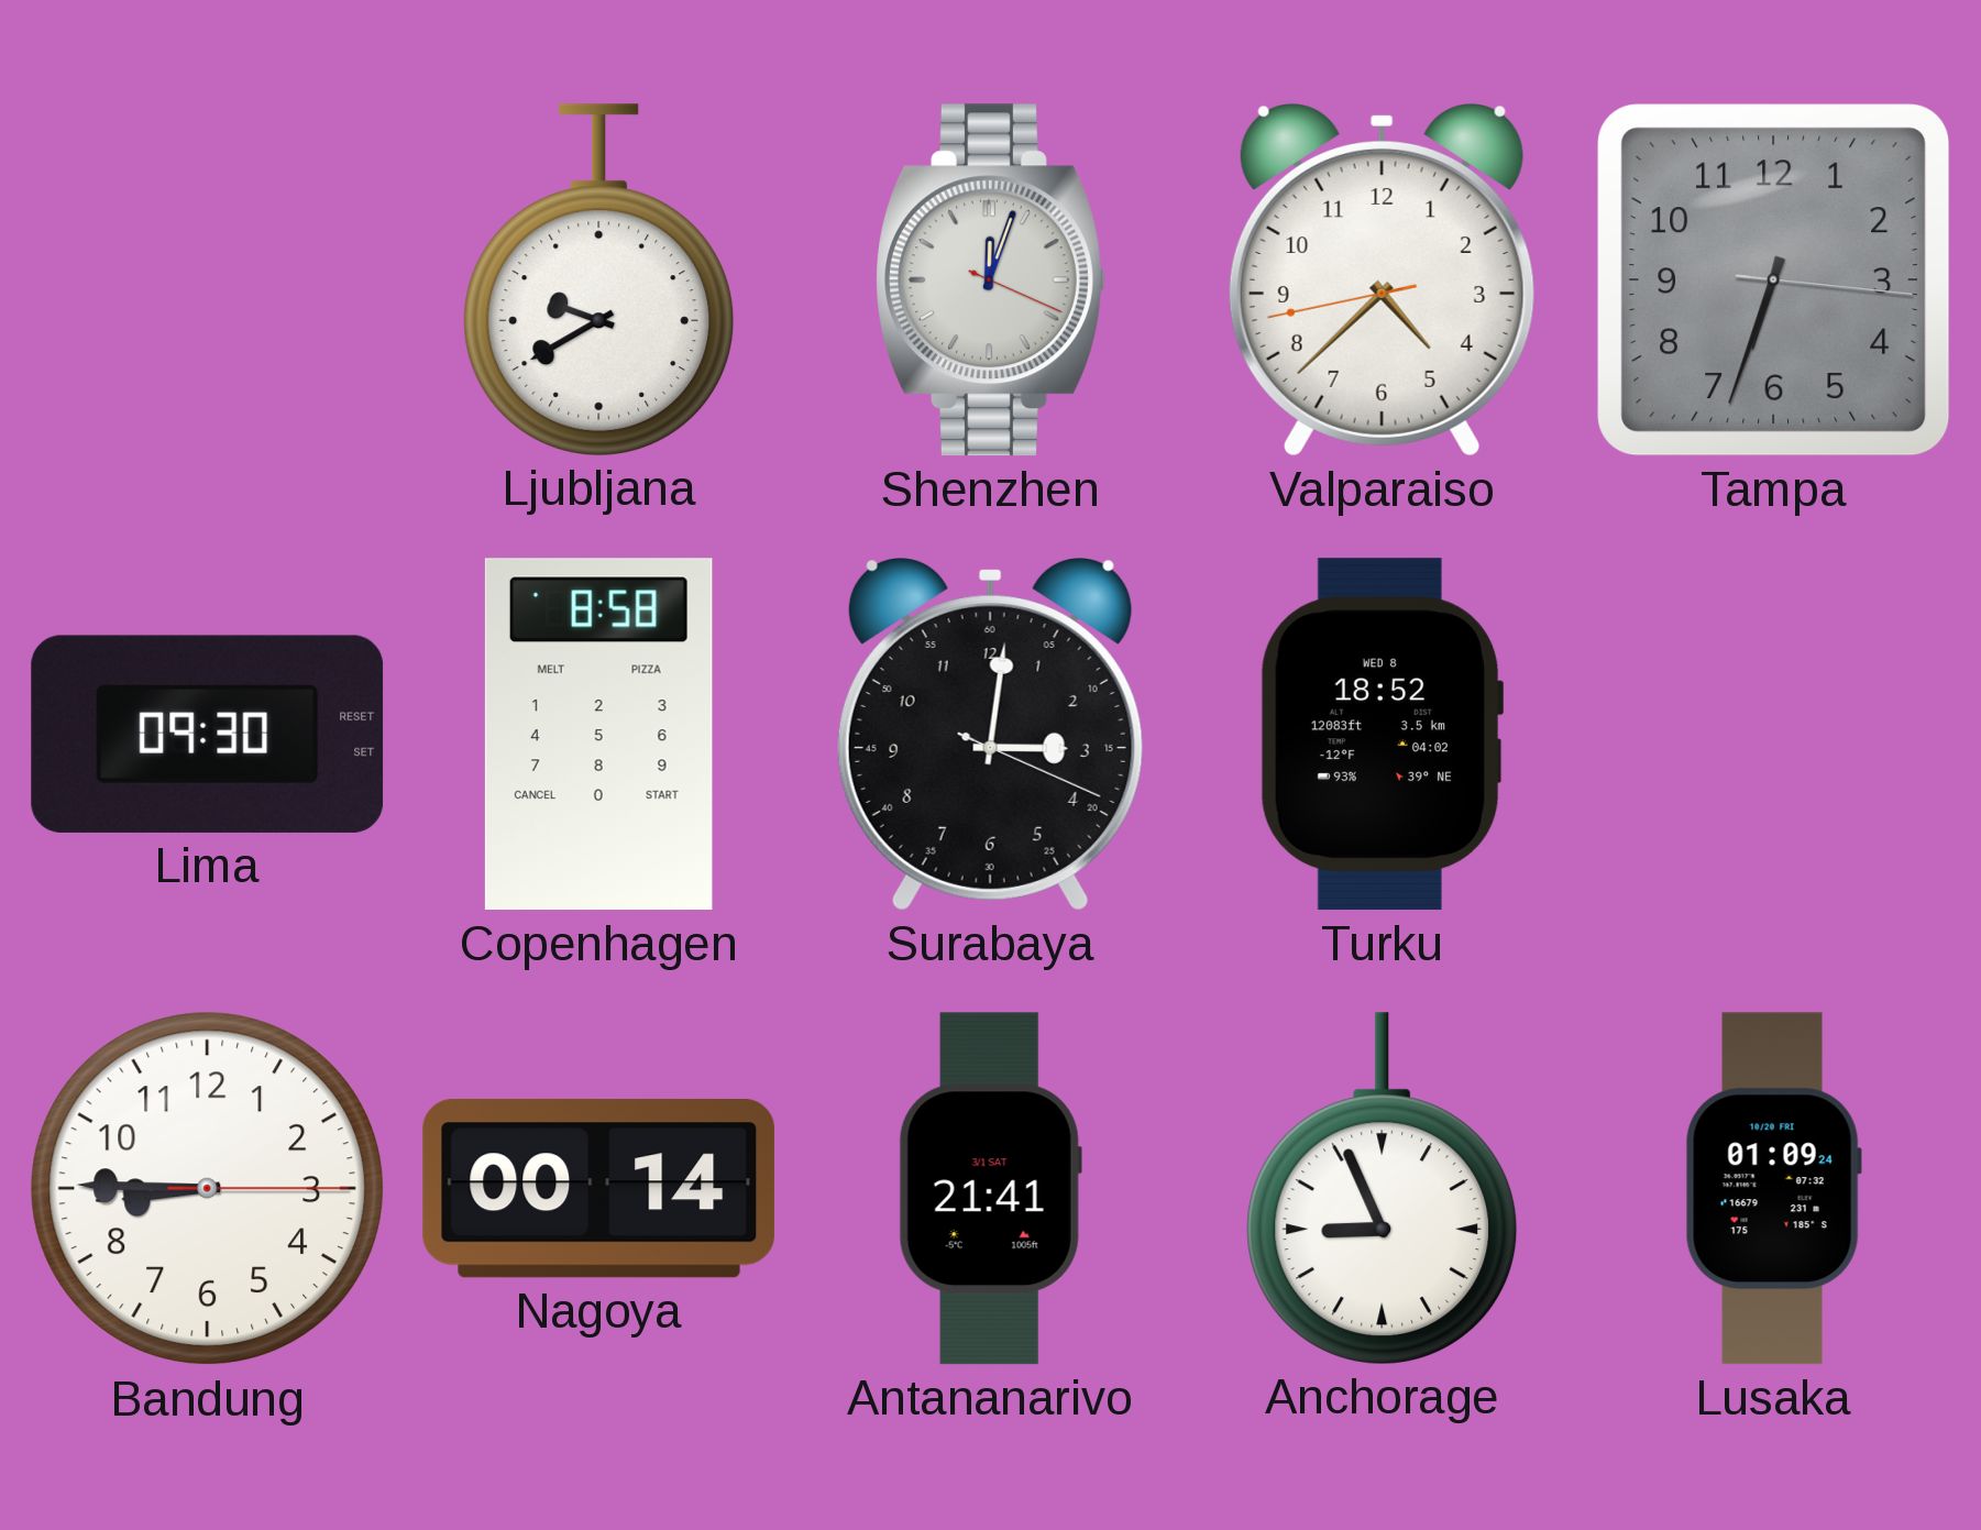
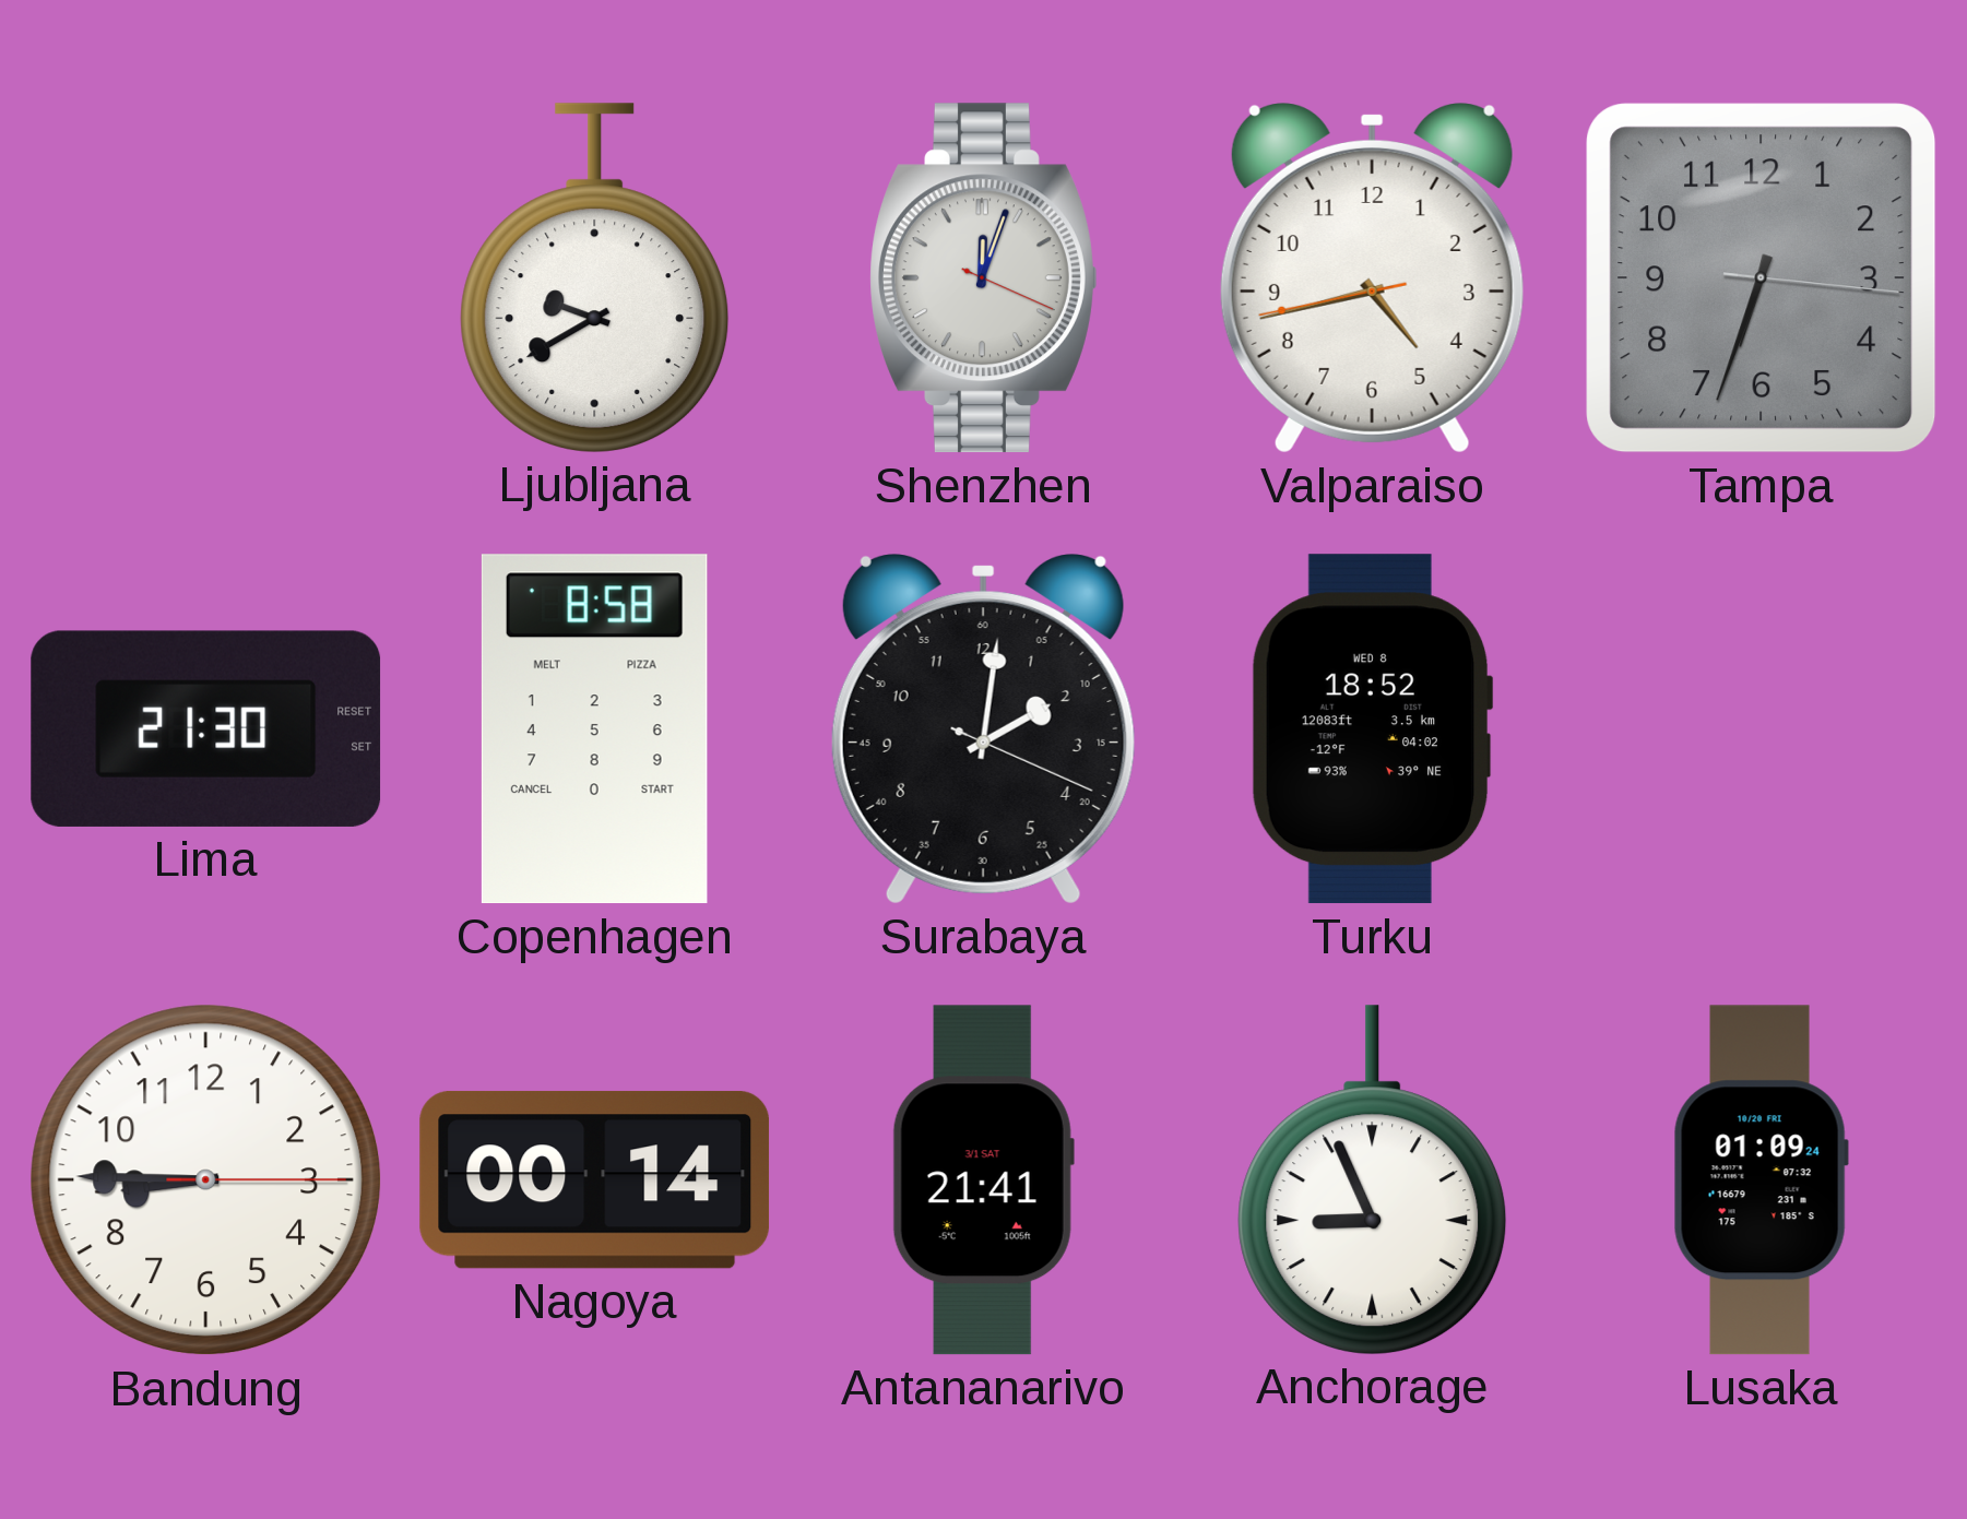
Valparaiso: 4:37 -> 4:42
Lima: 09:30 -> 21:30
Surabaya: 3:01 -> 2:01
